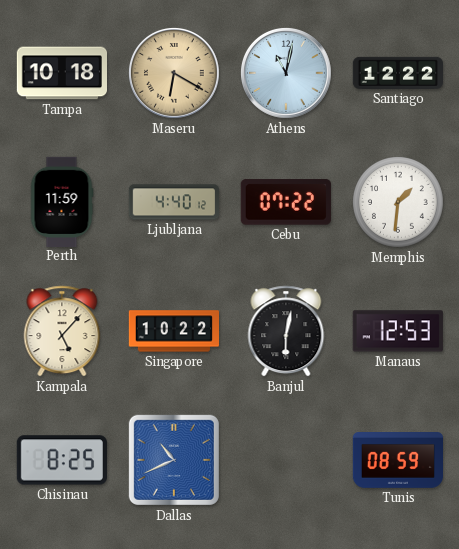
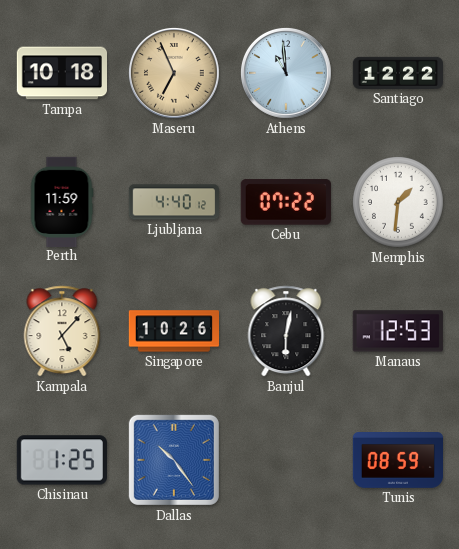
Maseru: 6:20 -> 6:56
Athens: 11:02 -> 10:59
Singapore: 10:22 -> 10:26
Chisinau: 8:25 -> 1:25
Dallas: 10:41 -> 10:24
